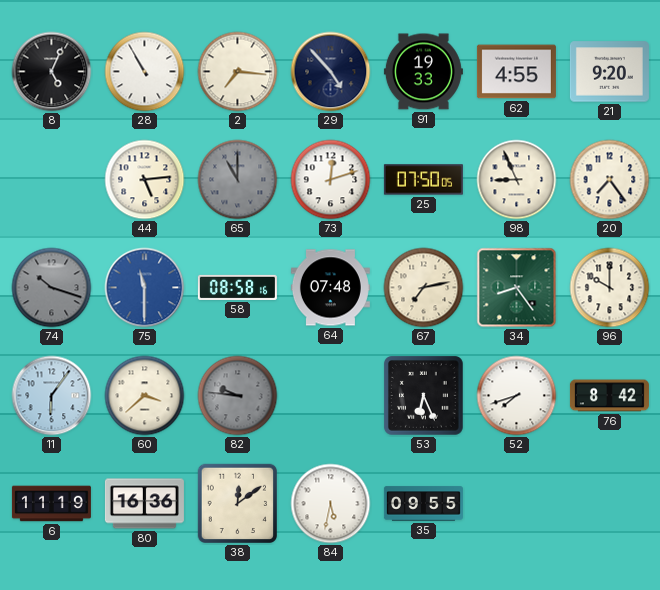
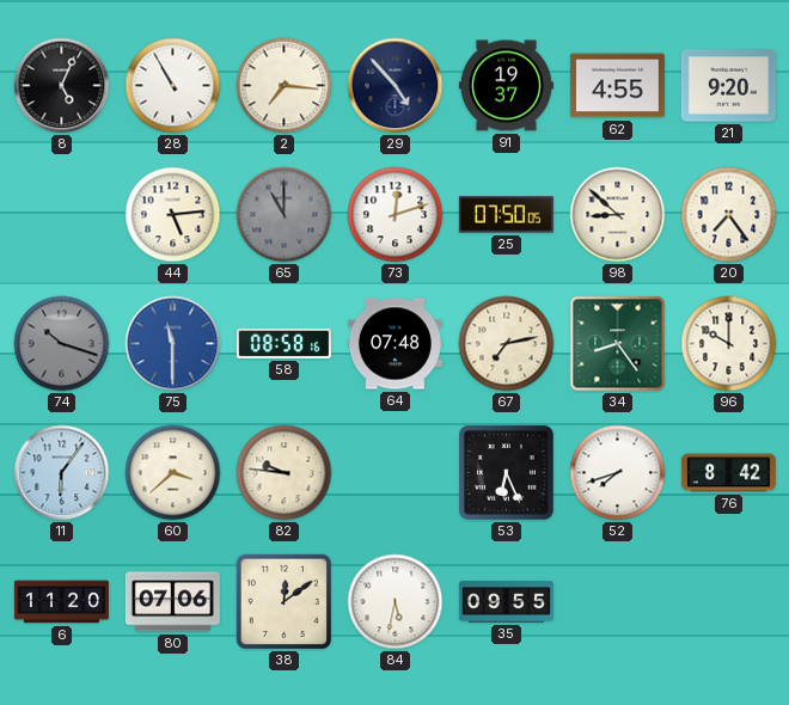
91: 19:33 -> 19:37
98: 8:56 -> 8:52
82 dial: grey -> cream
6: 11:19 -> 11:20
80: 16:36 -> 07:06
